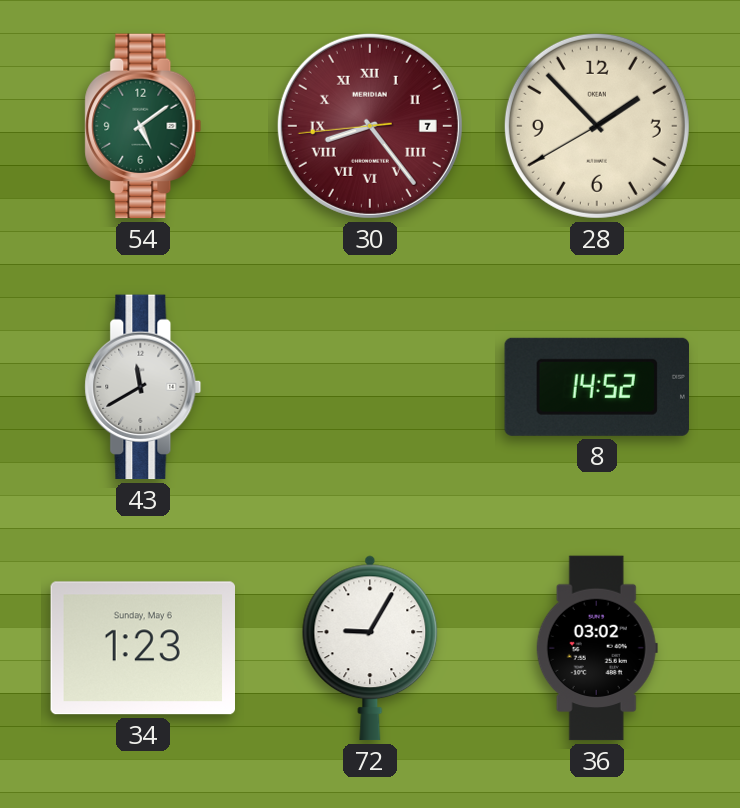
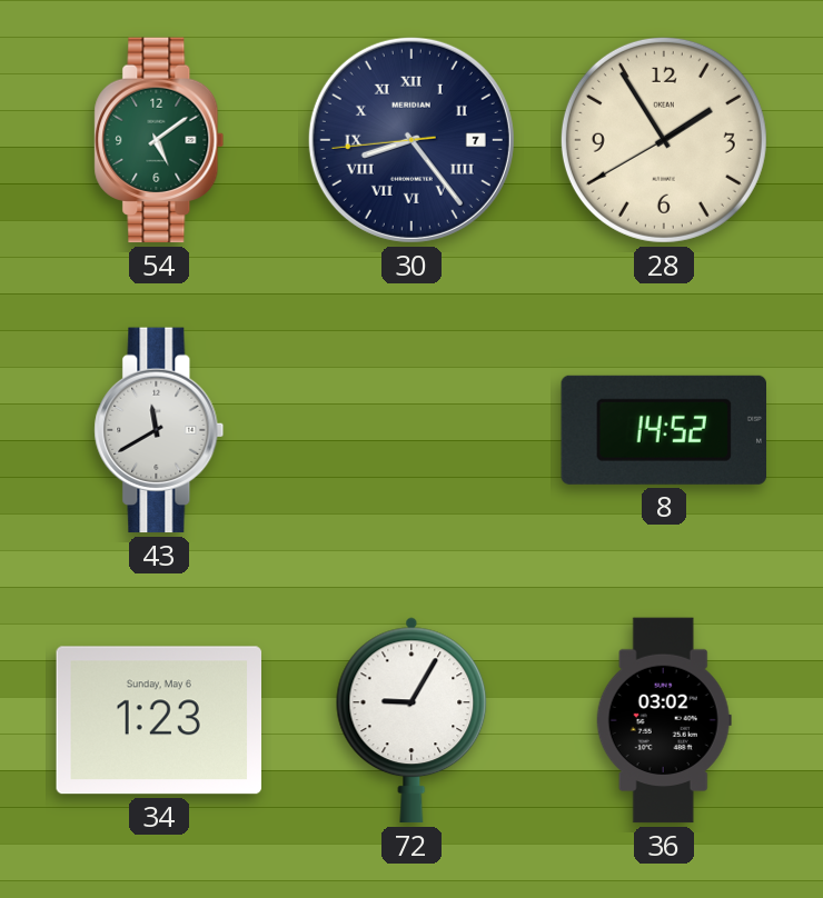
30 dial: burgundy -> navy
28: 1:52 -> 1:54
